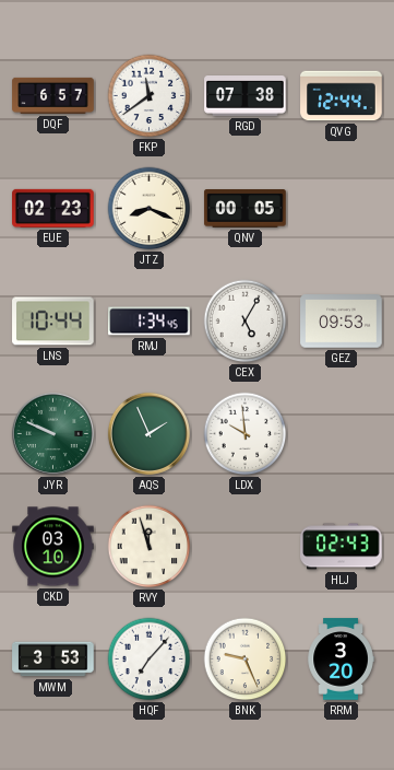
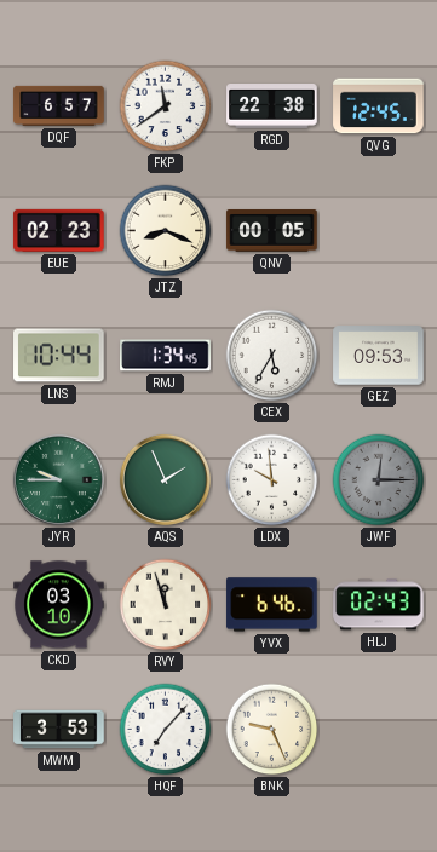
RGD: 07:38 -> 22:38
QVG: 12:44 -> 12:45
CEX: 5:05 -> 5:35
JYR: 9:49 -> 9:45
JWF: none -> 12:15
YVX: none -> 6:46
RRM: 3:20 -> none
